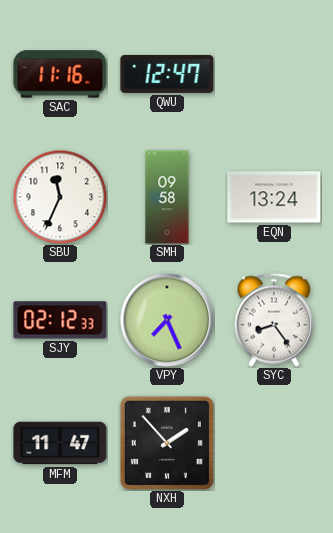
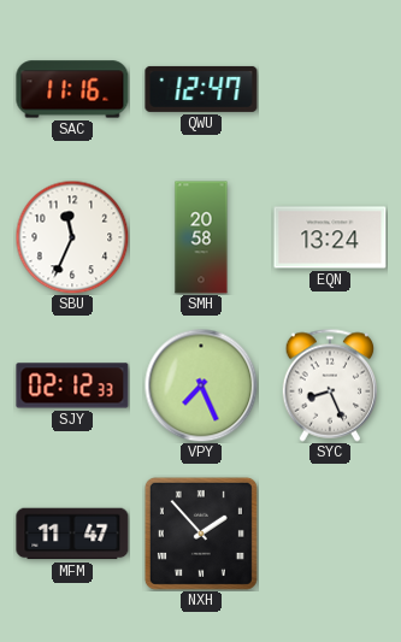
SMH: 09:58 -> 20:58
SYC: 8:24 -> 8:26
